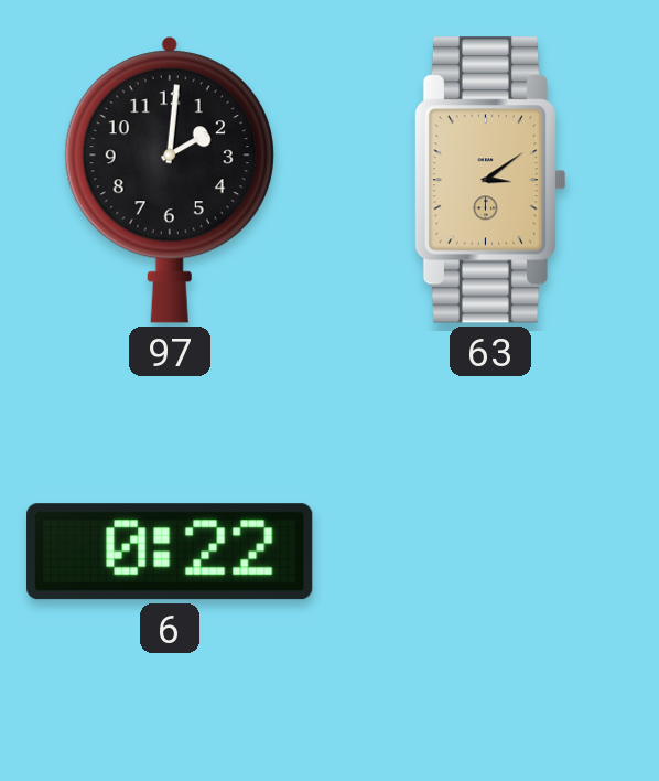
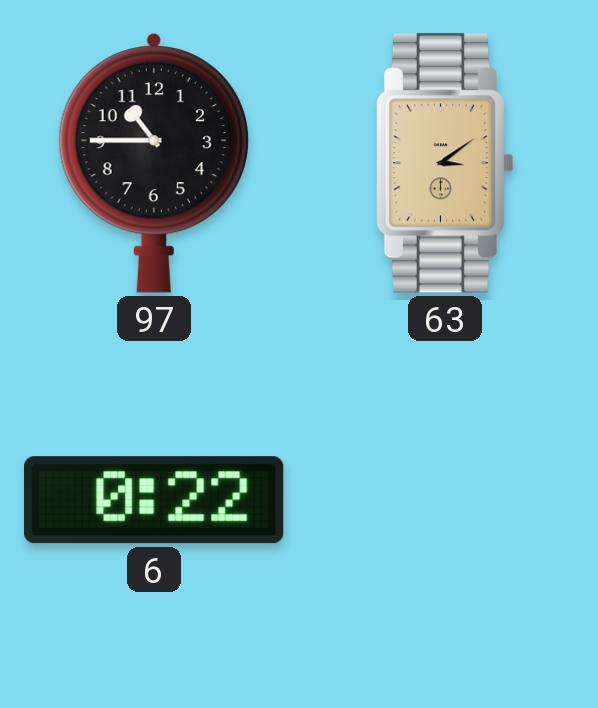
97: 2:01 -> 10:45
